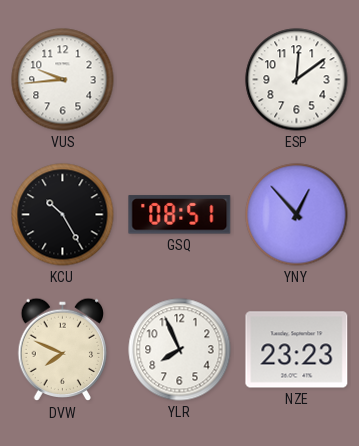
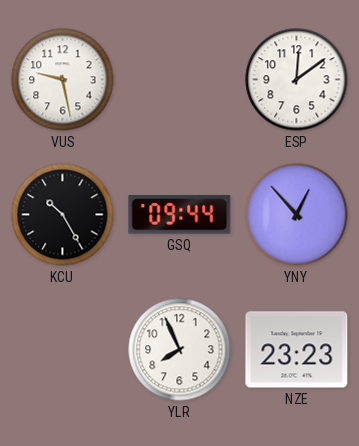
VUS: 9:44 -> 9:28
GSQ: 08:51 -> 09:44
DVW: 7:49 -> none
